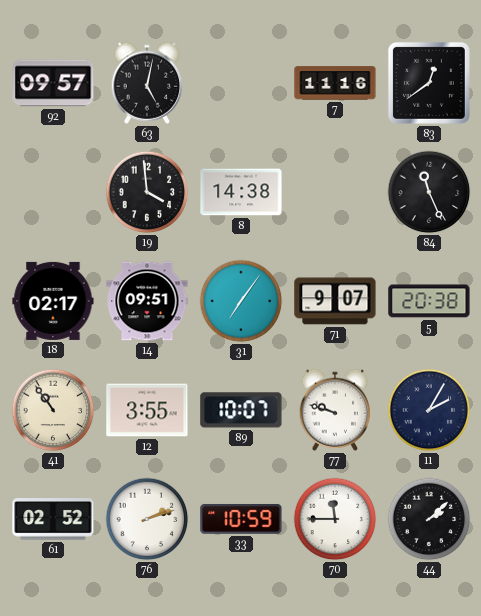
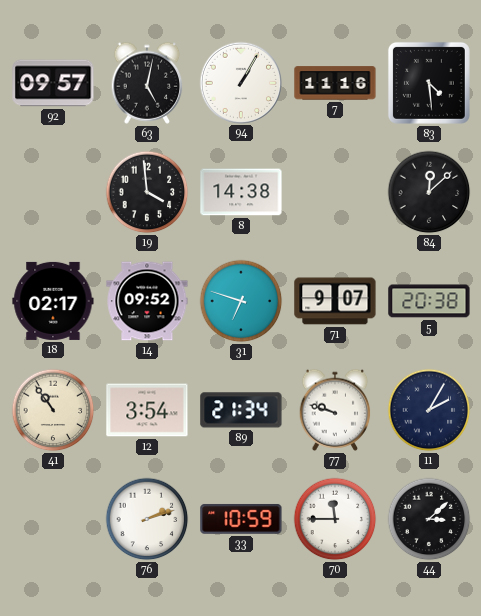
94: none -> 1:05
83: 12:39 -> 4:29
84: 11:26 -> 12:08
14: 09:51 -> 09:52
31: 7:06 -> 6:48
12: 3:55 -> 3:54
89: 10:07 -> 21:34
61: 02:52 -> none
44: 2:08 -> 3:08
